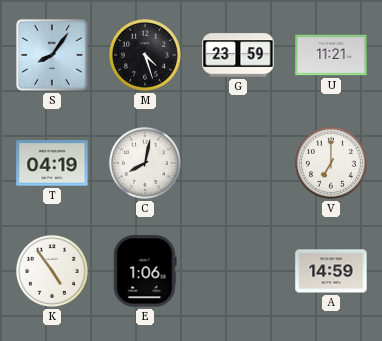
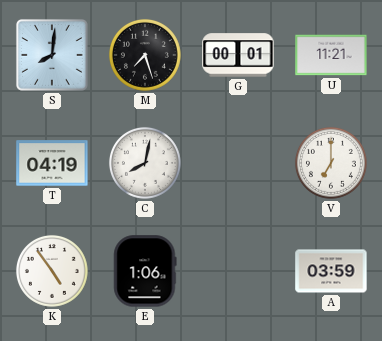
S: 8:06 -> 8:01
M: 4:27 -> 7:27
G: 23:59 -> 00:01
A: 14:59 -> 03:59
